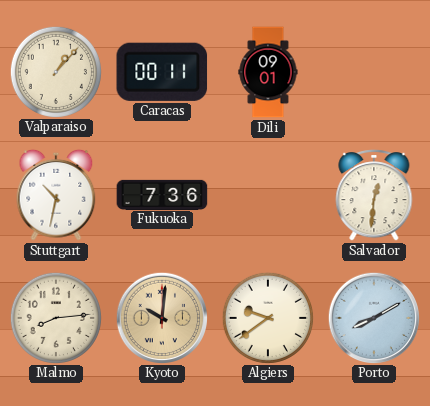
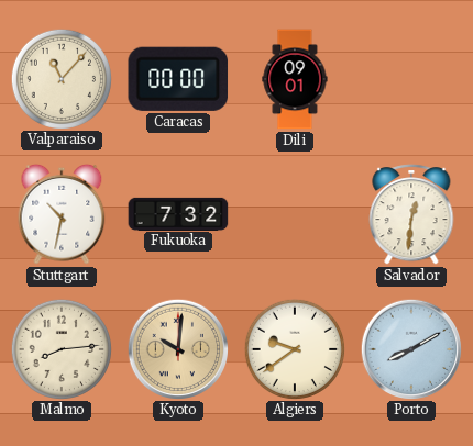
Valparaiso: 1:07 -> 11:07
Caracas: 00:11 -> 00:00
Fukuoka: 7:36 -> 7:32
